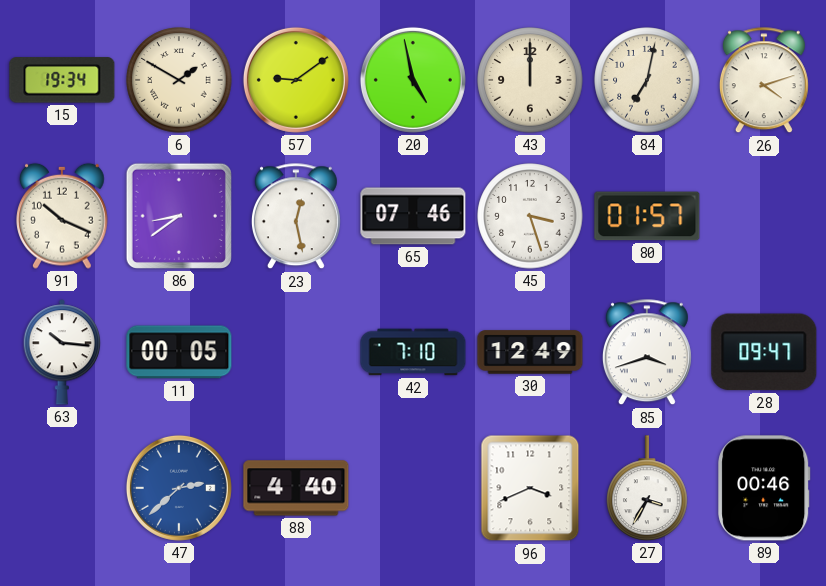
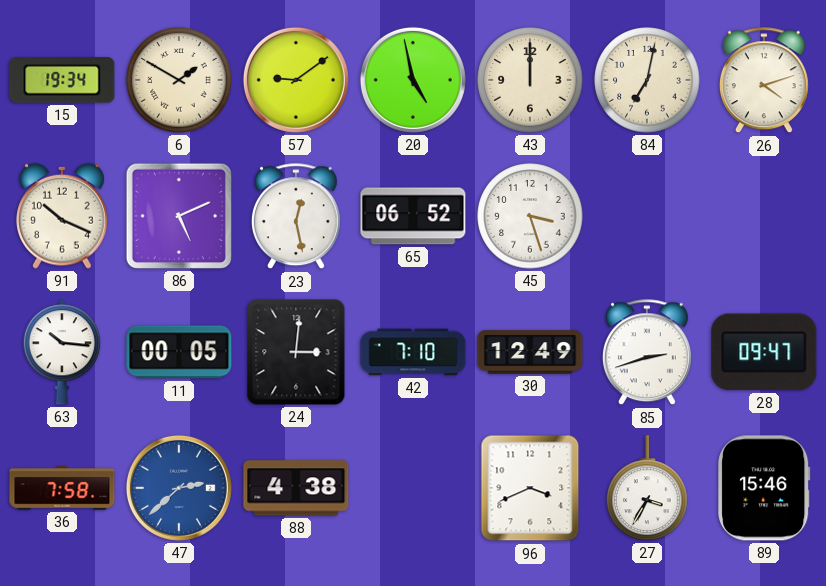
86: 8:39 -> 5:11
65: 07:46 -> 06:52
80: 01:57 -> none
24: none -> 3:01
85: 3:42 -> 2:42
36: none -> 7:58
88: 4:40 -> 4:38
89: 00:46 -> 15:46
